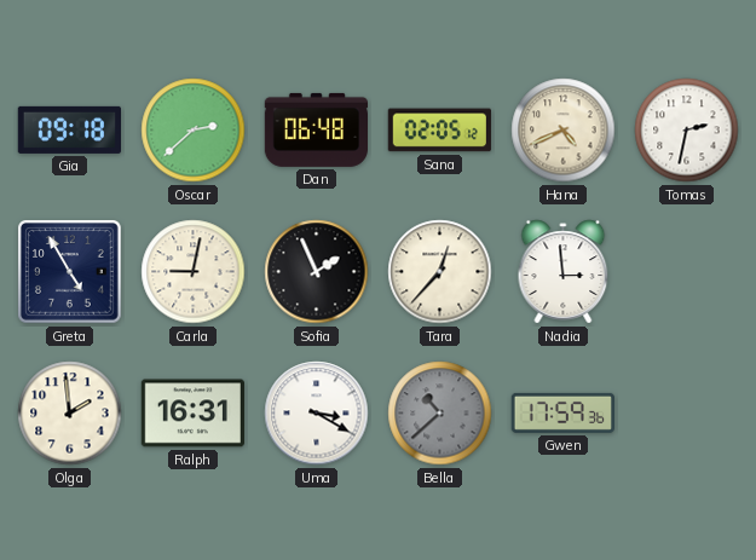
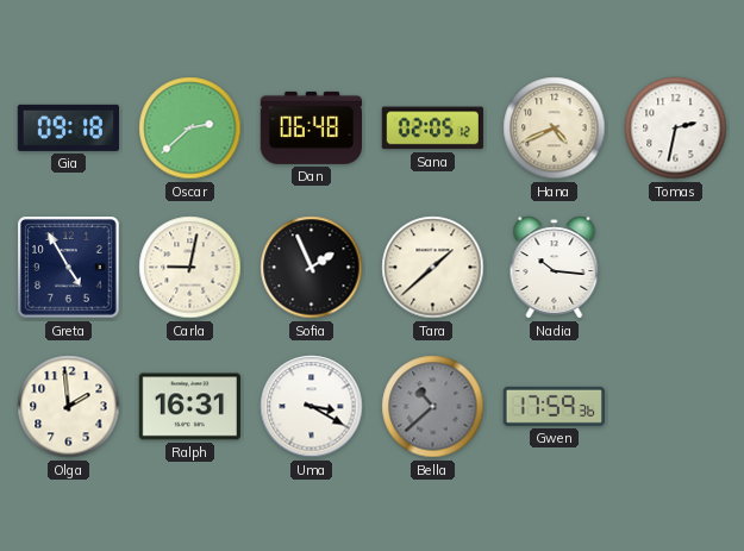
Tara: 12:37 -> 1:38
Nadia: 2:59 -> 10:16
